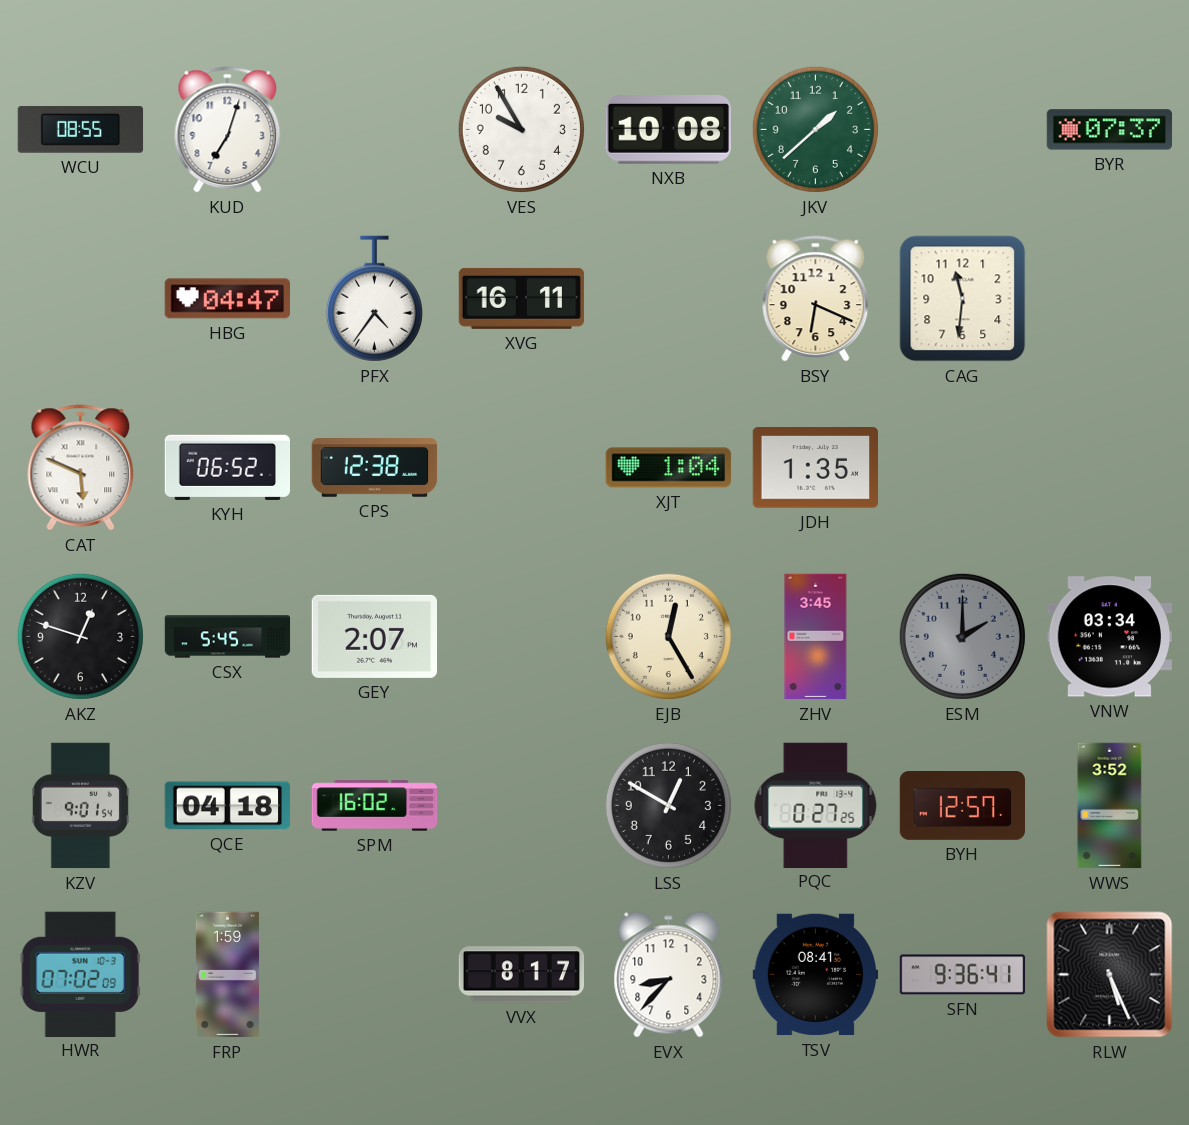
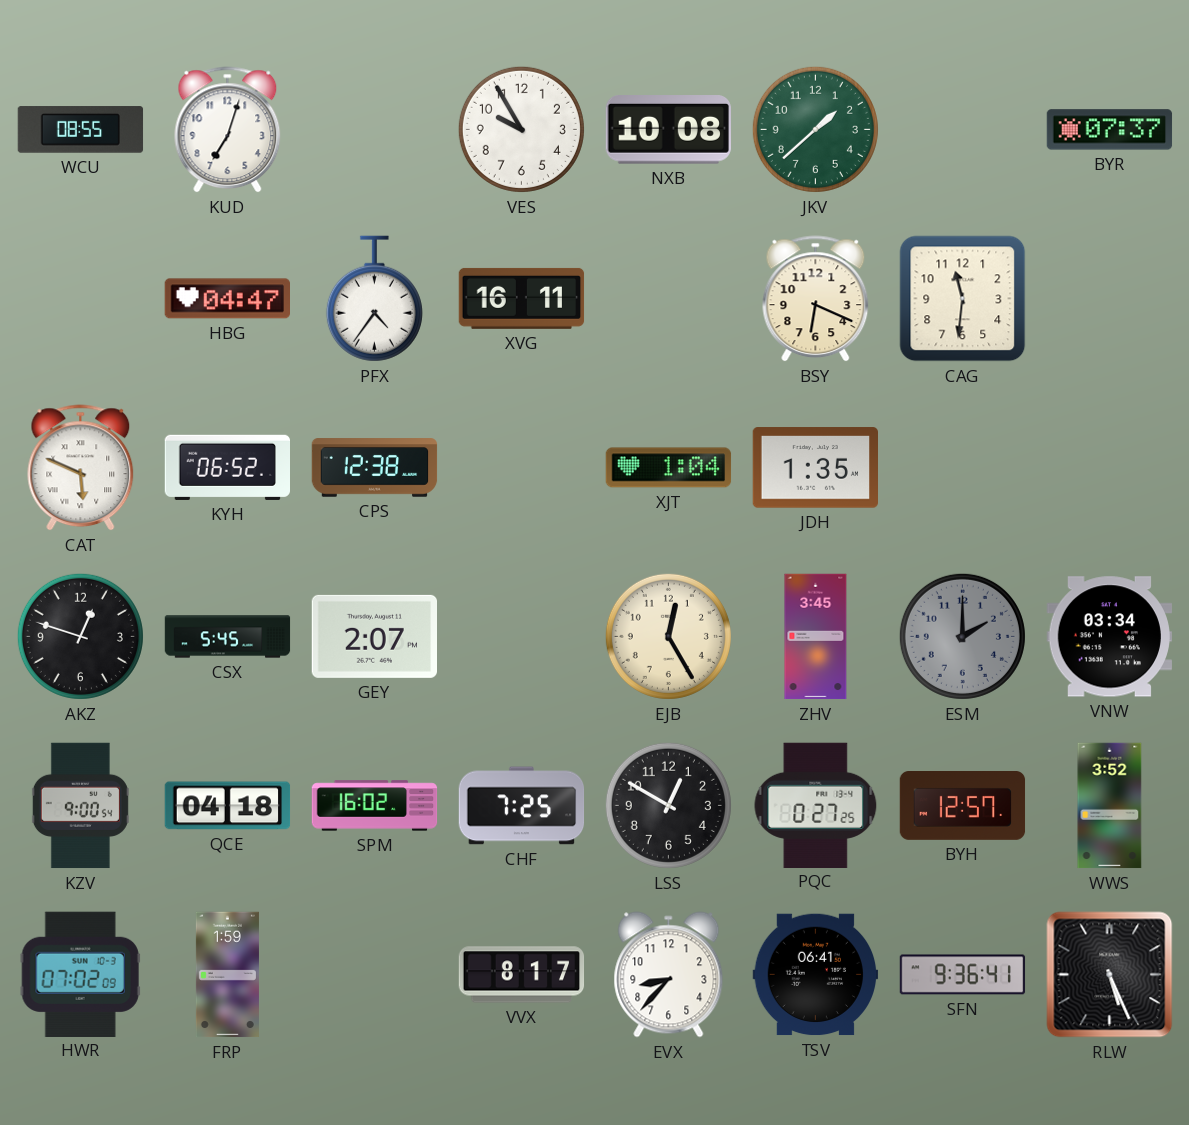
KZV: 9:01 -> 9:00
CHF: none -> 7:25
TSV: 08:41 -> 06:41
